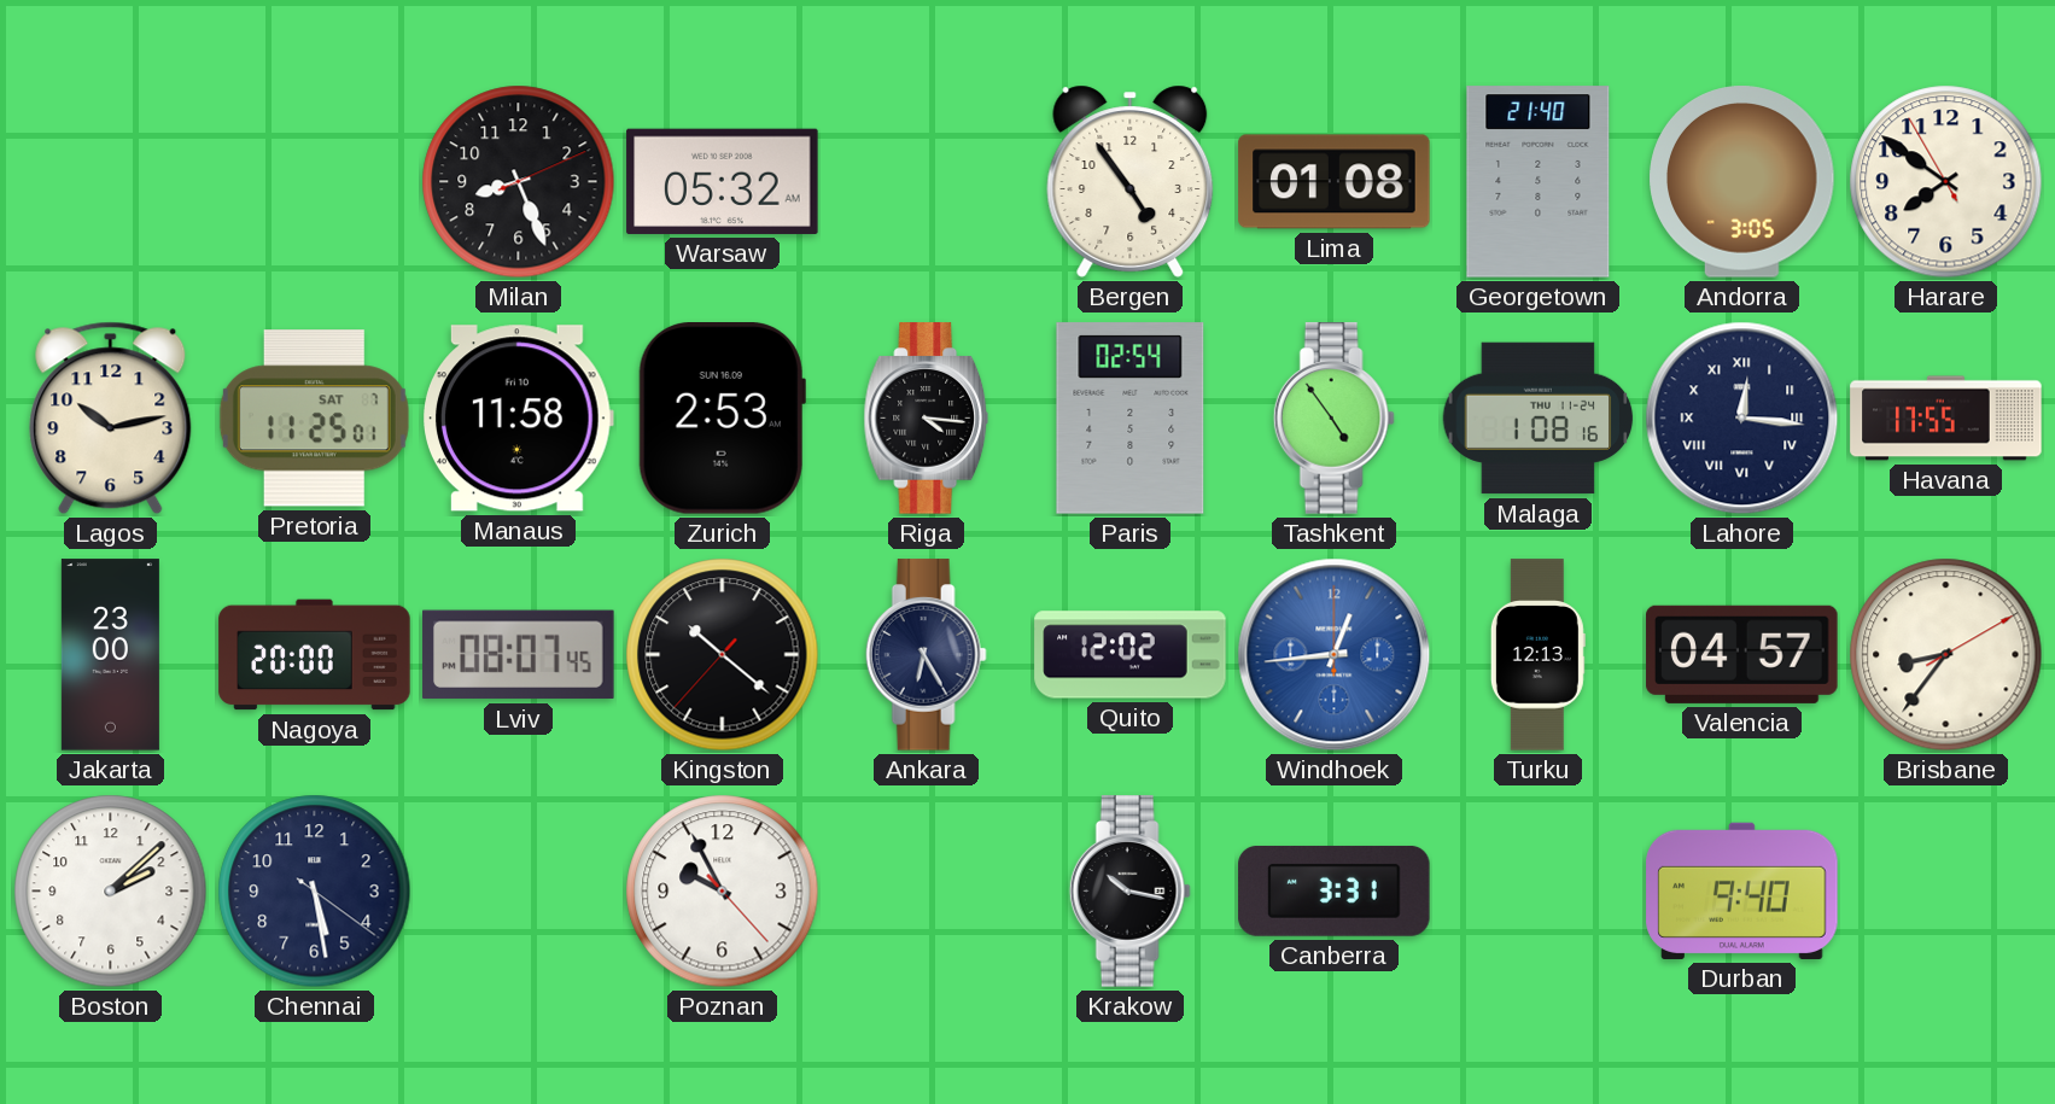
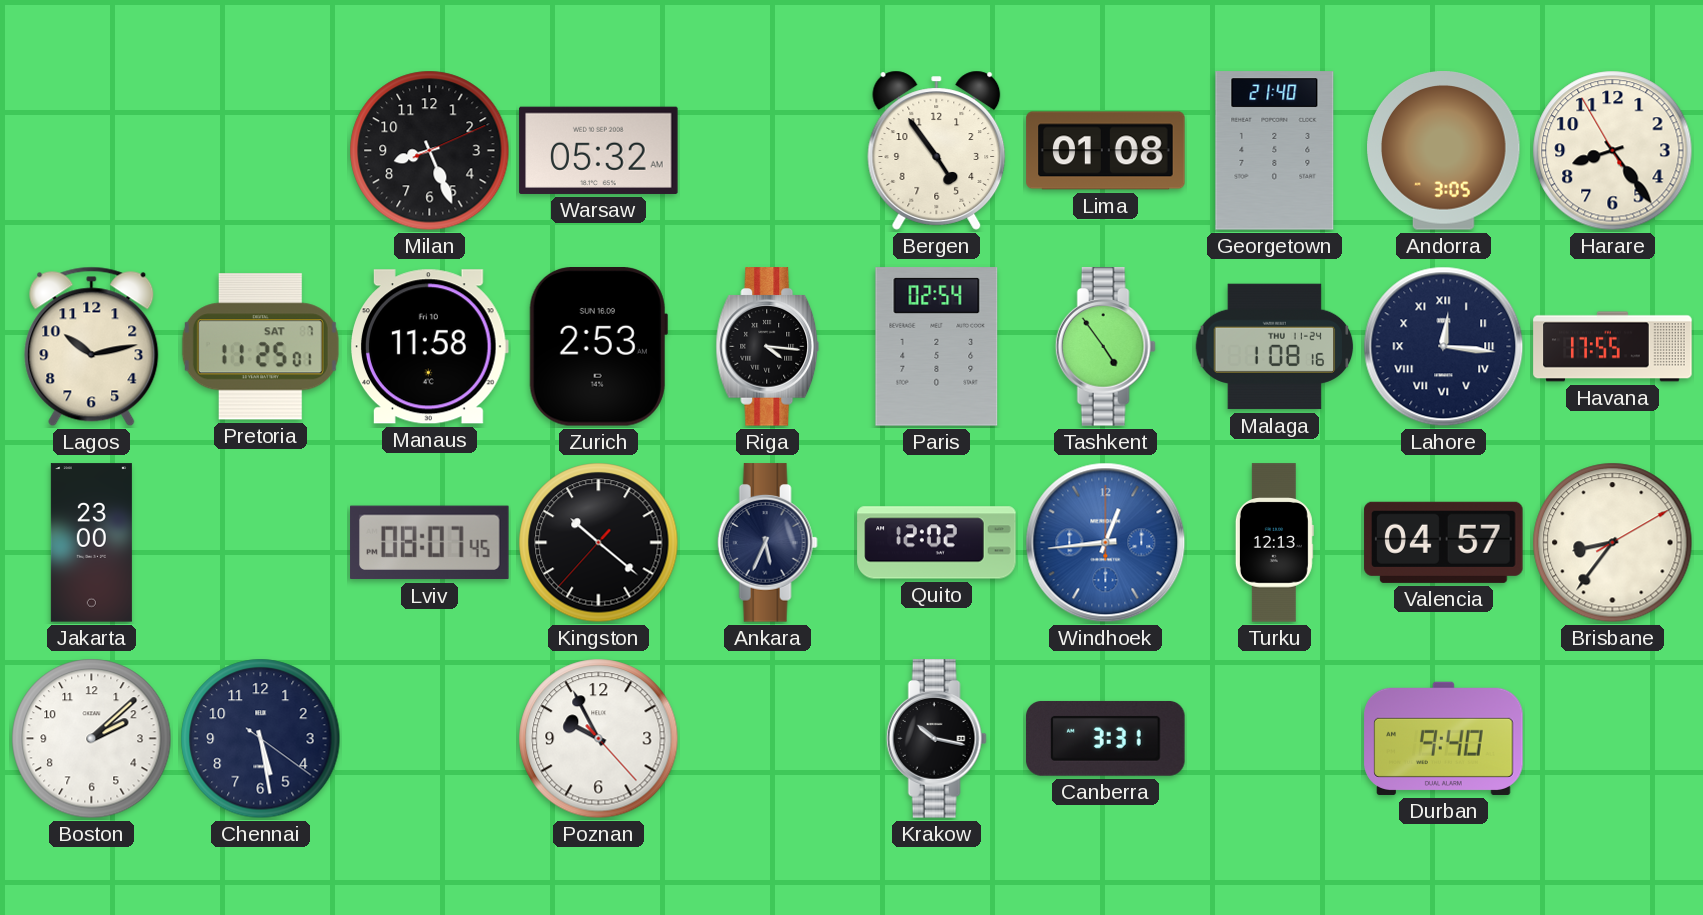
Harare: 7:50 -> 8:23
Nagoya: 20:00 -> none
Ankara: 6:25 -> 5:34
